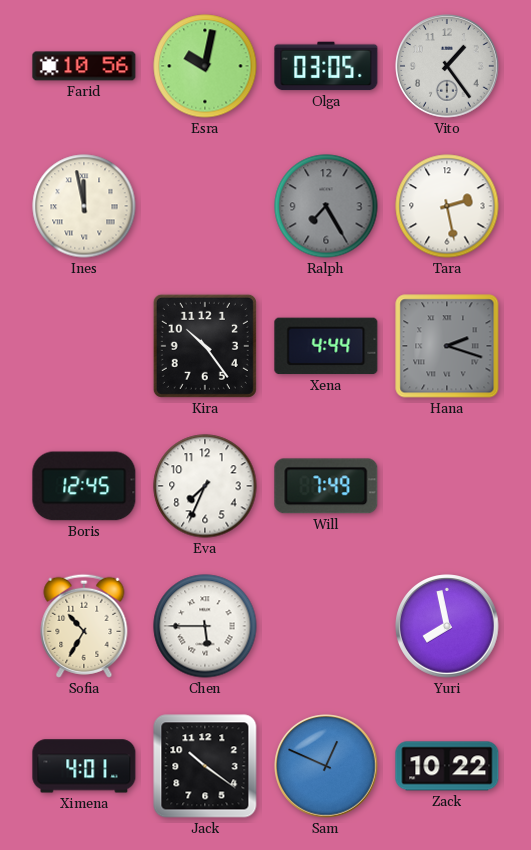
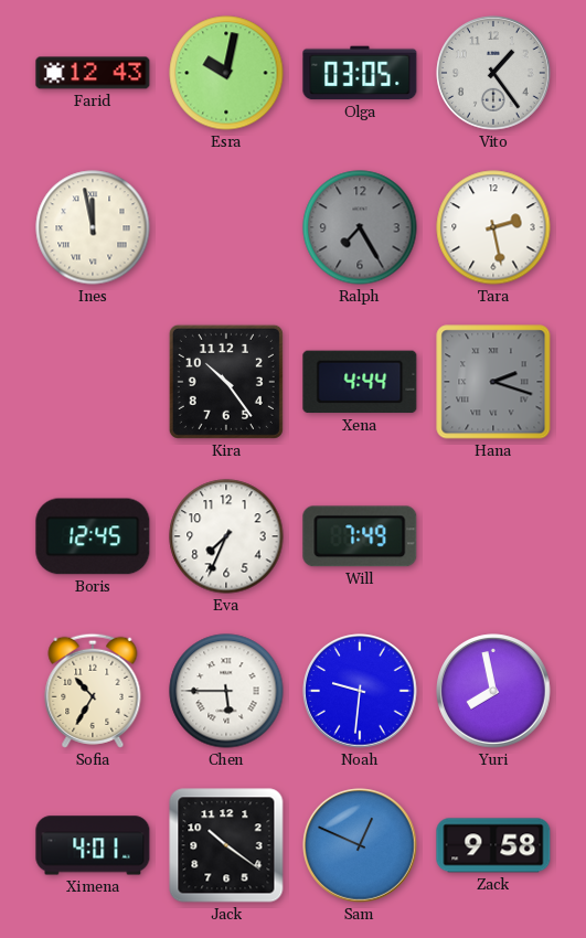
Farid: 10:56 -> 12:43
Noah: none -> 9:31
Zack: 10:22 -> 9:58
